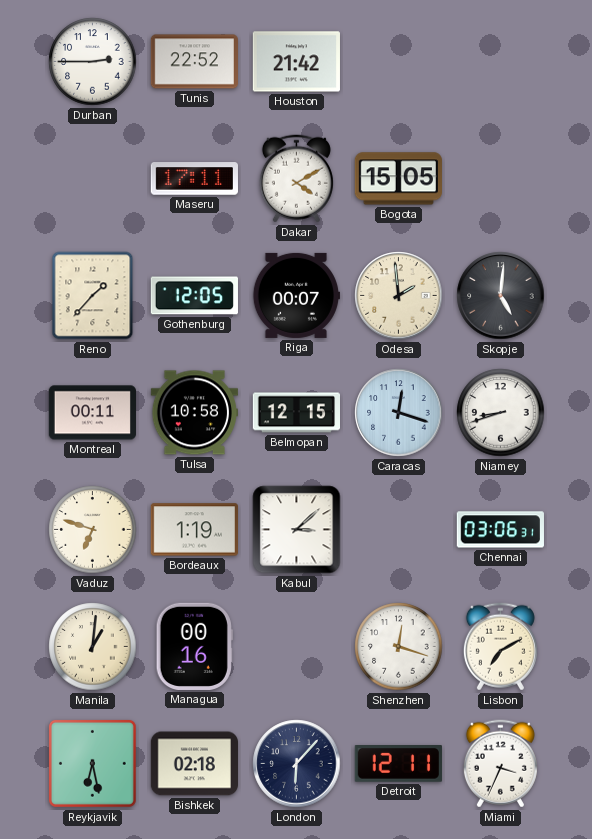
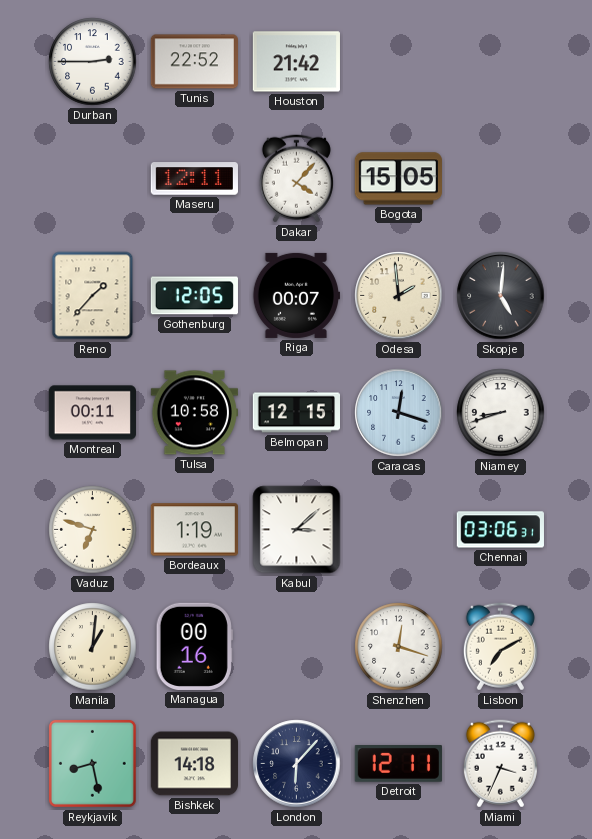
Maseru: 17:11 -> 12:11
Dakar: 4:10 -> 4:07
Reykjavik: 6:28 -> 8:28
Bishkek: 02:18 -> 14:18
